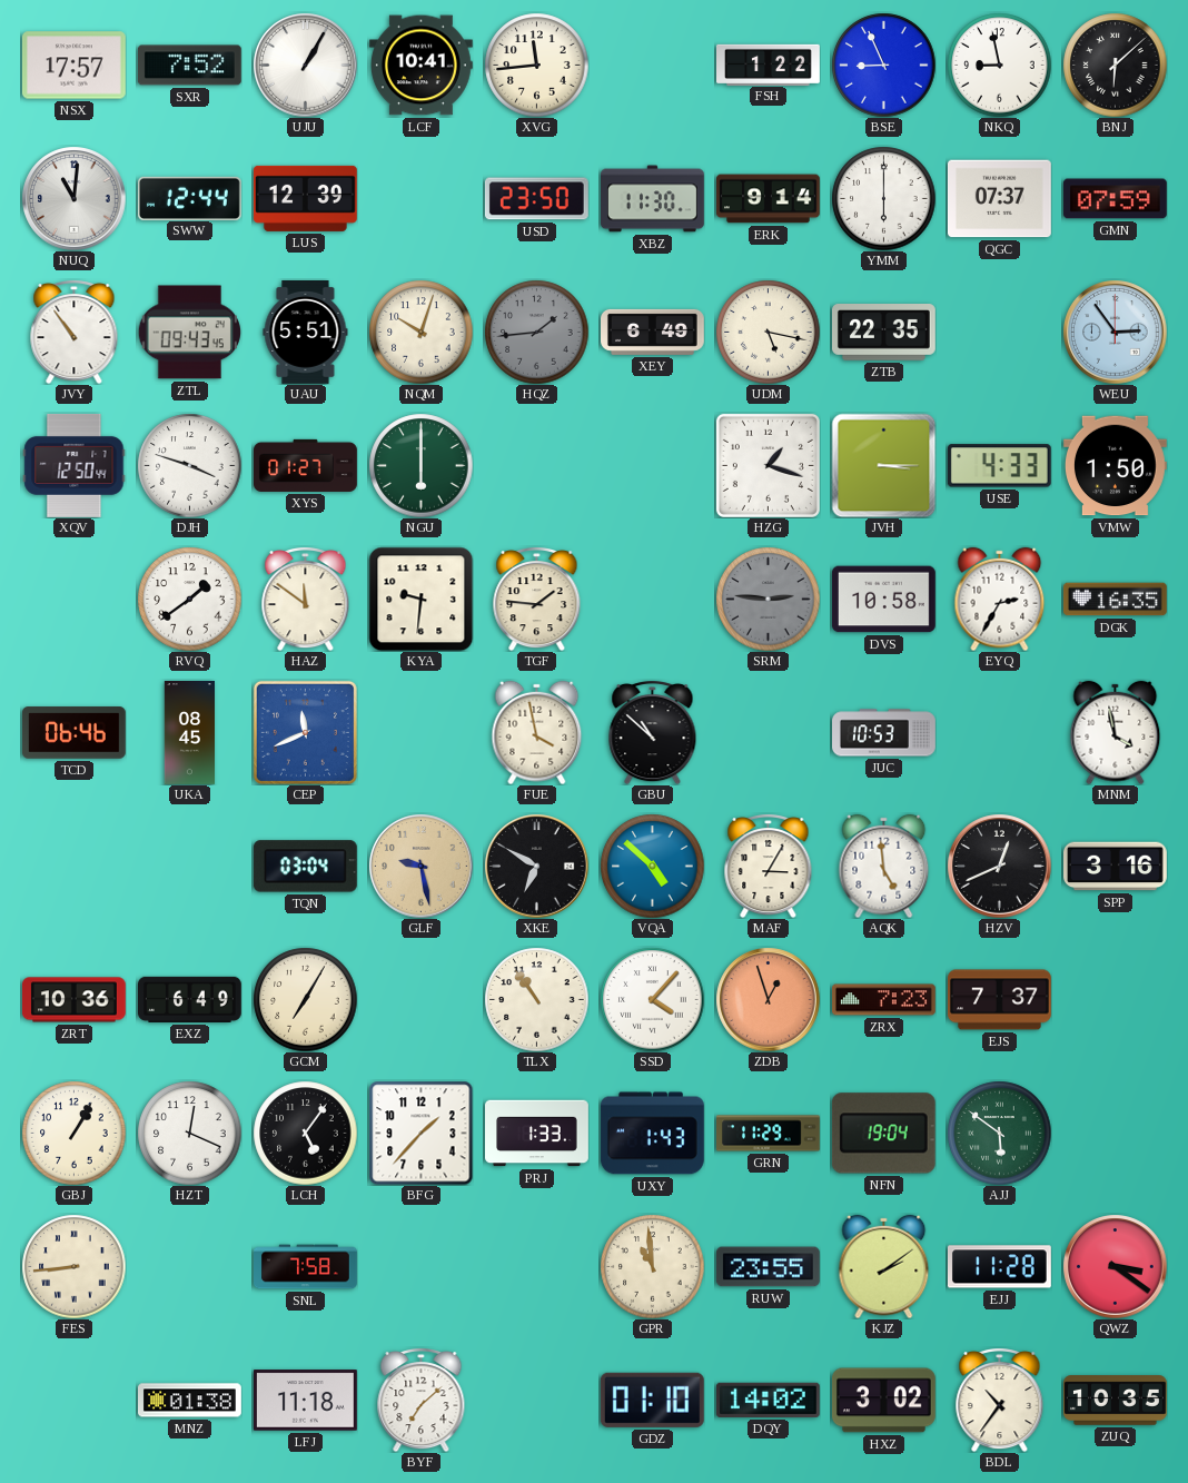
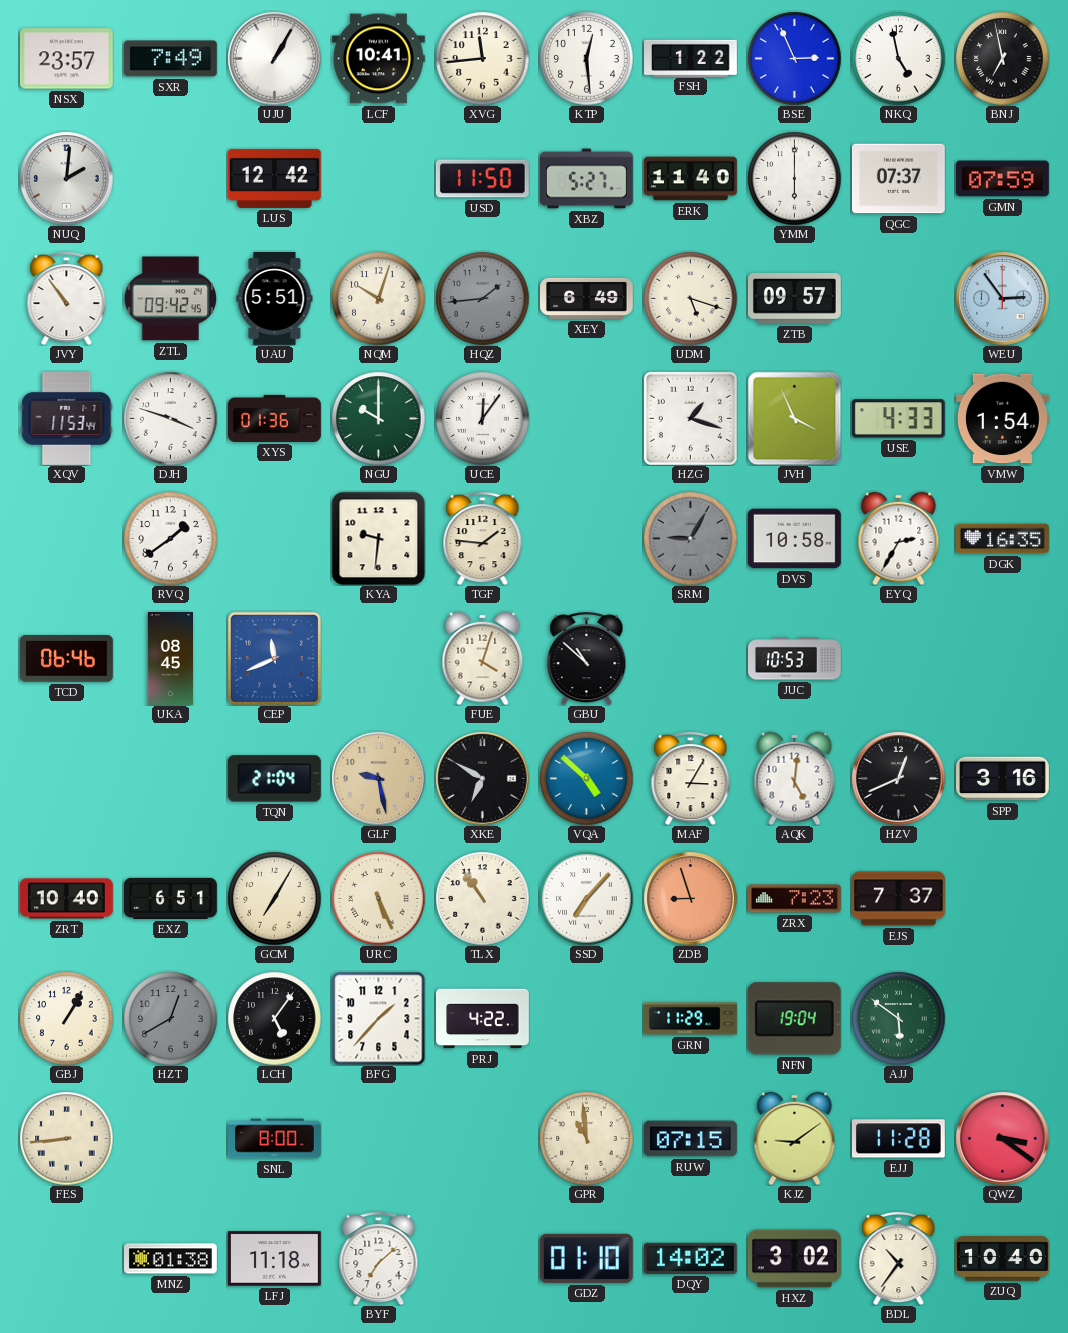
NSX: 17:57 -> 23:57
SXR: 7:52 -> 7:49
KTP: none -> 12:29
BSE: 8:56 -> 2:56
NKQ: 8:58 -> 4:58
BNJ: 6:08 -> 6:58
NUQ: 11:01 -> 2:01
SWW: 12:44 -> none
LUS: 12:39 -> 12:42
USD: 23:50 -> 11:50
XBZ: 11:30 -> 5:27
ERK: 9:14 -> 11:40
ZTL: 09:43 -> 09:42
UDM: 5:17 -> 5:18
ZTB: 22:35 -> 09:57
XQV: 12:50 -> 11:53
XYS: 01:27 -> 01:36
NGU: 6:00 -> 10:00
UCE: none -> 12:06
JVH: 3:15 -> 3:56
VMW: 1:50 -> 1:54
HAZ: 11:51 -> none
SRM: 2:46 -> 9:05
FUE: 3:58 -> 4:03
MNM: 3:58 -> none
TQN: 03:04 -> 21:04
AQK: 4:59 -> 5:01
ZRT: 10:36 -> 10:40
EXZ: 6:49 -> 6:51
URC: none -> 5:26
SSD: 4:07 -> 7:07
ZDB: 12:57 -> 8:57
HZT: 12:19 -> 12:40
HZT dial: white -> grey
PRJ: 1:33 -> 4:22
UXY: 1:43 -> none
SNL: 7:58 -> 8:00
RUW: 23:55 -> 07:15
KJZ: 2:09 -> 9:09
ZUQ: 10:35 -> 10:40
